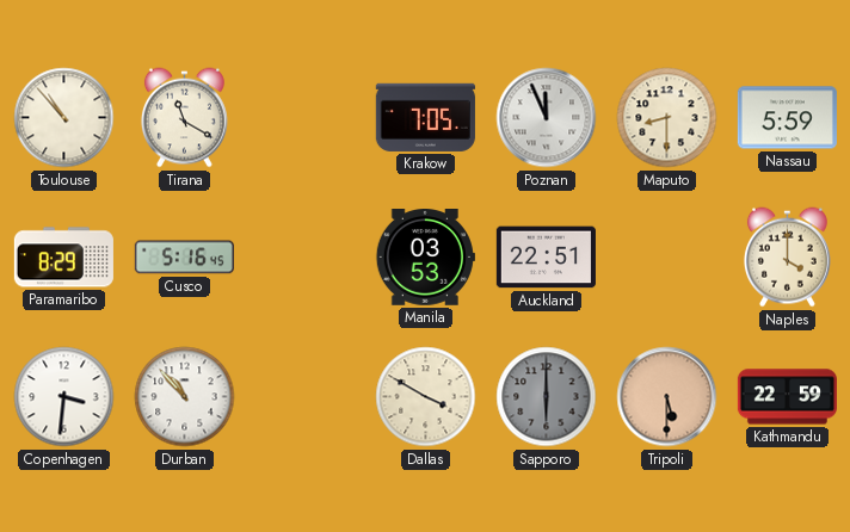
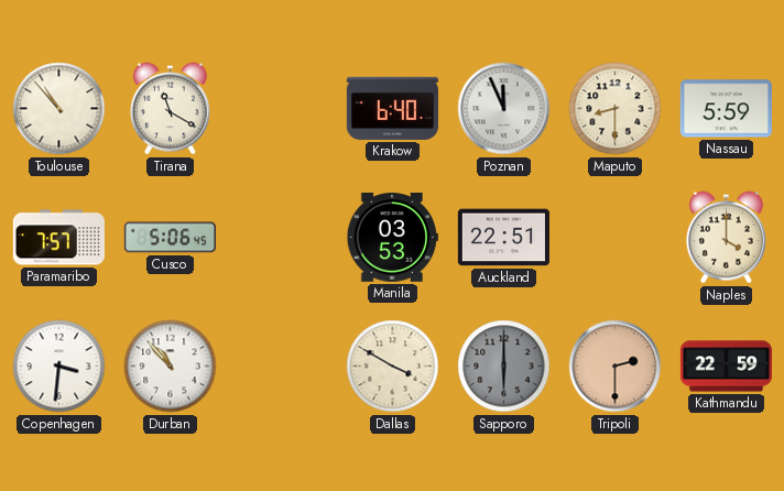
Krakow: 7:05 -> 6:40
Paramaribo: 8:29 -> 7:57
Cusco: 5:16 -> 5:06
Tripoli: 5:30 -> 2:30
